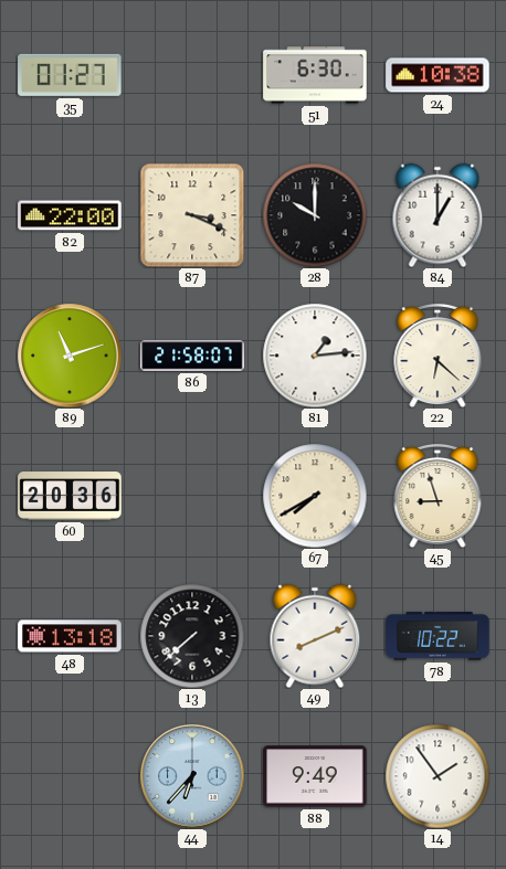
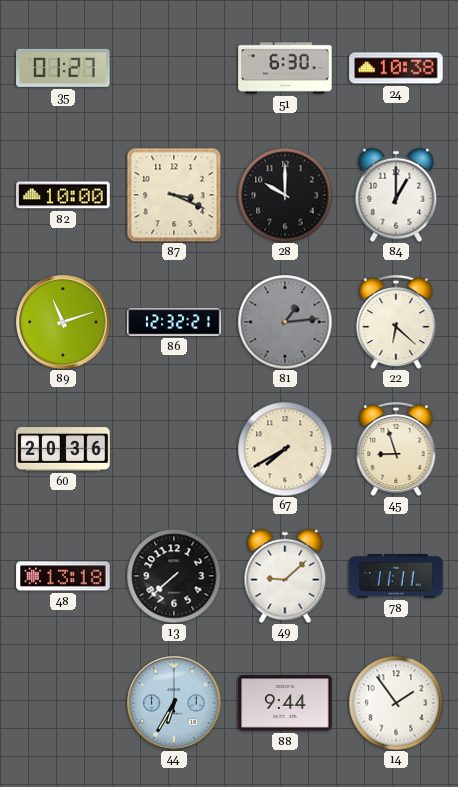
82: 22:00 -> 10:00
86: 21:58 -> 12:32
81 dial: white -> grey
49: 8:11 -> 9:08
78: 10:22 -> 11:11
44: 6:37 -> 6:35
88: 9:49 -> 9:44
